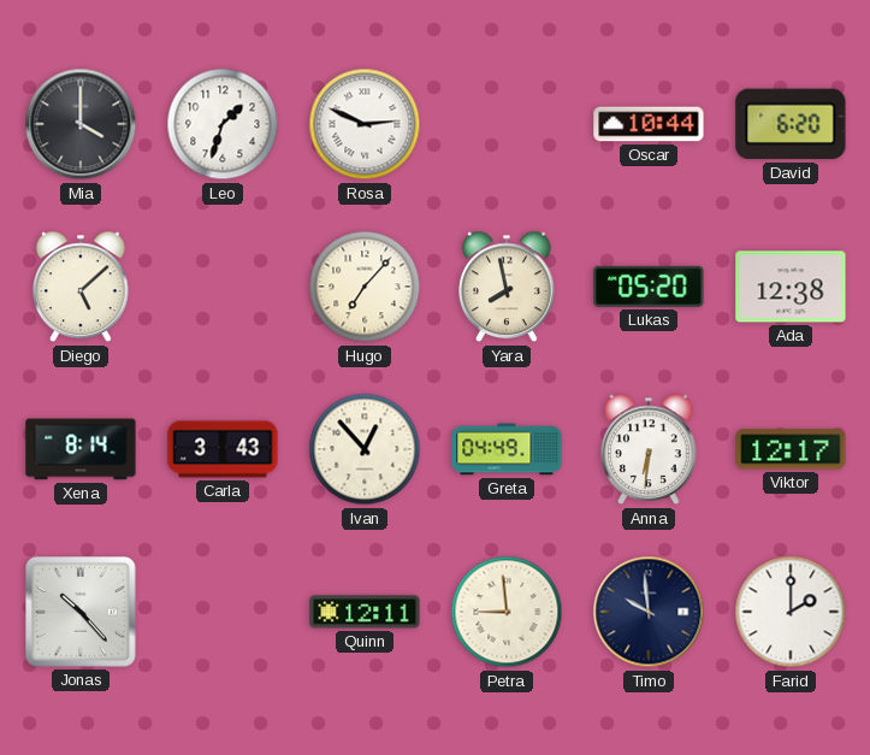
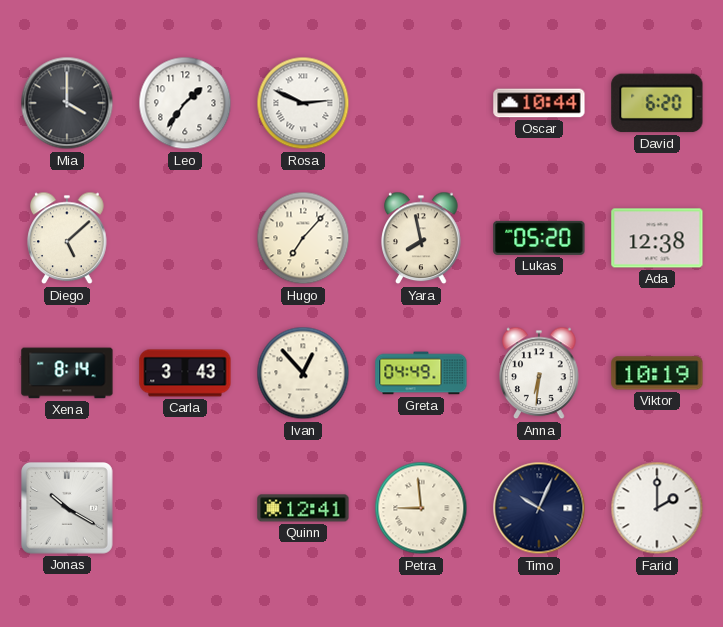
Leo: 1:33 -> 1:36
Viktor: 12:17 -> 10:19
Jonas: 10:23 -> 10:20
Quinn: 12:11 -> 12:41
Timo: 9:59 -> 10:04
